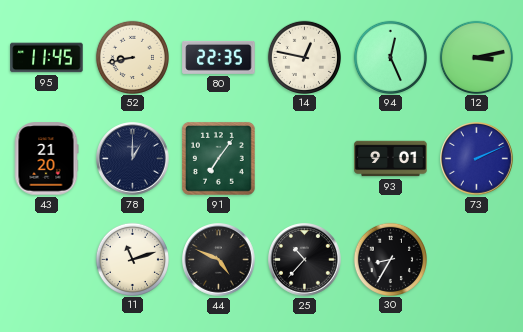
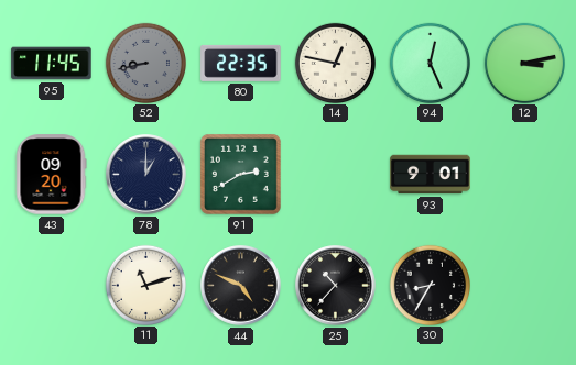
52 dial: cream -> grey
43: 21:20 -> 09:20
91: 7:06 -> 2:40
73: 2:11 -> none
